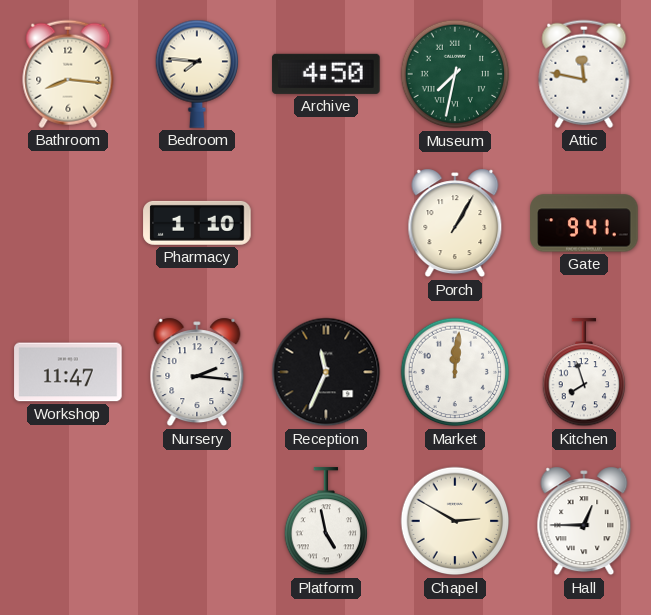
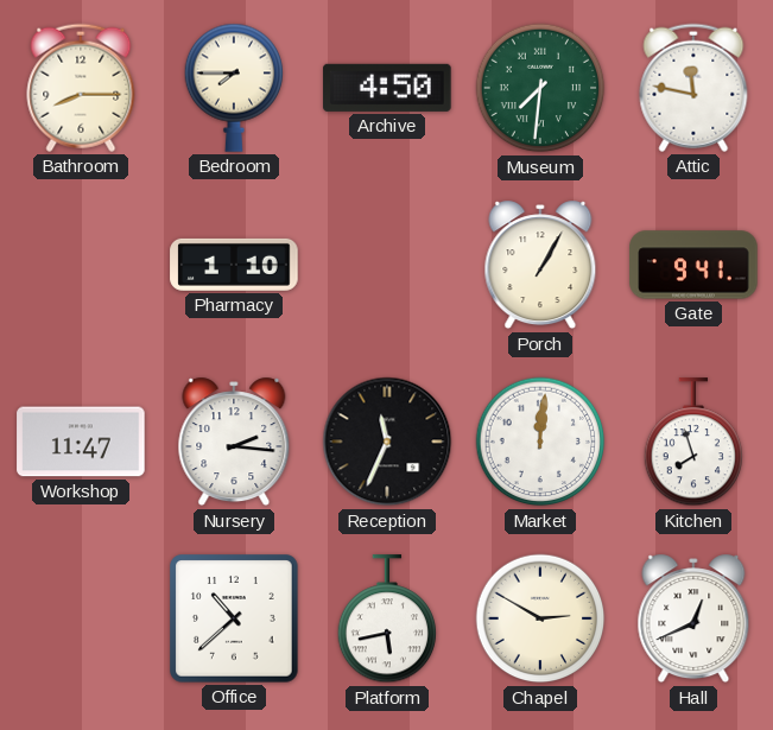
Bathroom: 8:16 -> 8:15
Bedroom: 7:46 -> 7:45
Museum: 7:32 -> 7:31
Office: none -> 10:38
Platform: 4:58 -> 5:43
Hall: 12:45 -> 12:41
